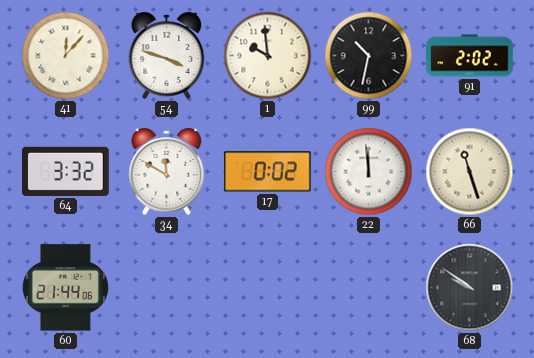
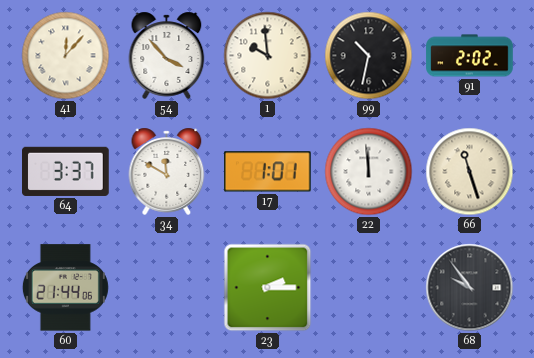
54: 3:48 -> 3:53
64: 3:32 -> 3:37
17: 0:02 -> 1:01
23: none -> 2:15
68: 9:51 -> 9:54
